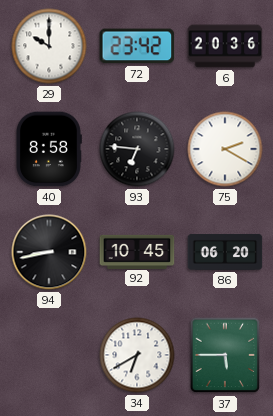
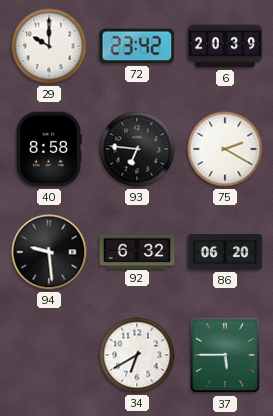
6: 20:36 -> 20:39
94: 8:43 -> 9:29
92: 10:45 -> 6:32
